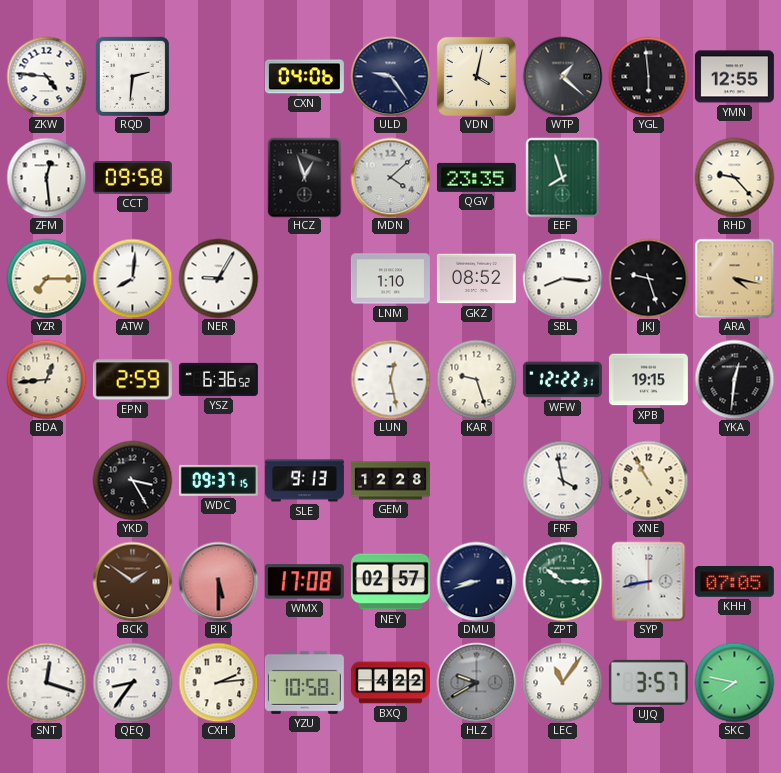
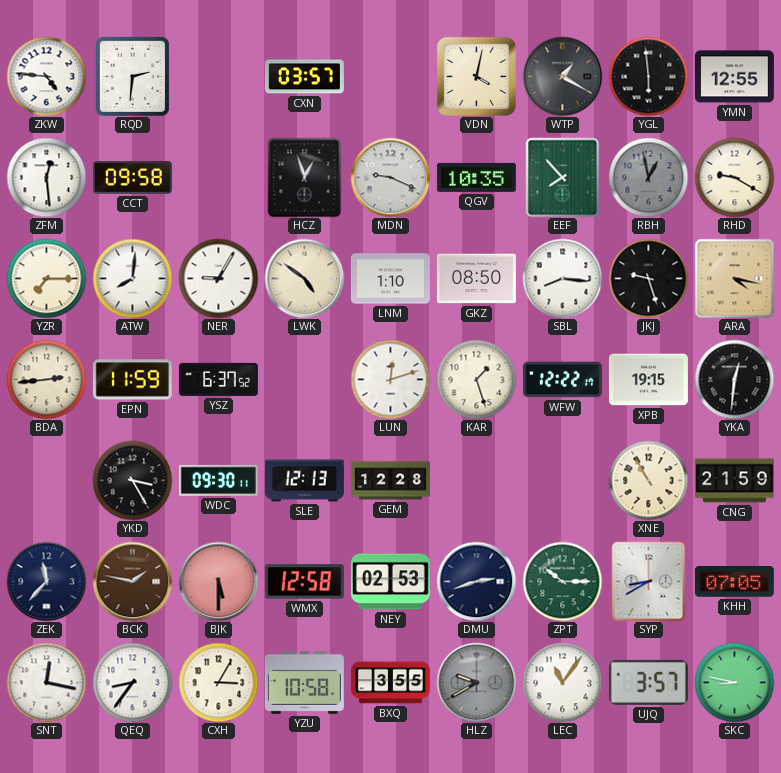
CXN: 04:06 -> 03:57
ULD: 9:24 -> none
WTP: 1:22 -> 1:20
MDN: 4:08 -> 9:19
QGV: 23:35 -> 10:35
EEF: 7:57 -> 7:53
RBH: none -> 12:58
RHD: 9:23 -> 9:20
LWK: none -> 4:51
GKZ: 08:52 -> 08:50
BDA: 12:44 -> 2:44
EPN: 2:59 -> 11:59
YSZ: 6:36 -> 6:37
LUN: 12:28 -> 12:12
KAR: 9:27 -> 1:27
WFW: 12:22:31 -> 12:22:17
WDC: 09:37 -> 09:30
SLE: 9:13 -> 12:13
FRF: 3:58 -> none
CNG: none -> 21:59
ZEK: none -> 11:37
BCK: 1:51 -> 1:47
WMX: 17:08 -> 12:58
NEY: 02:57 -> 02:53
DMU: 8:42 -> 2:42
SYP: 8:43 -> 8:40
SNT: 12:18 -> 12:17
CXH: 2:14 -> 3:05
BXQ: 4:22 -> 3:55
SKC: 7:47 -> 8:47
